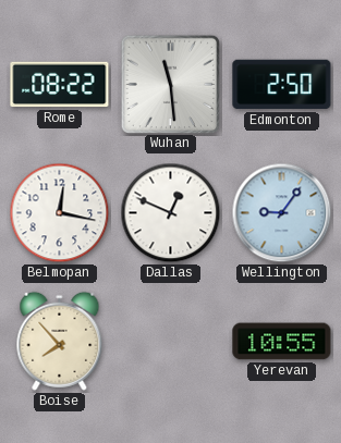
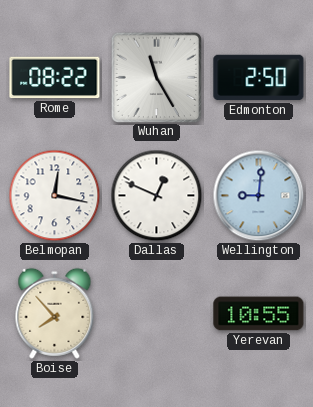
Wuhan: 11:29 -> 11:25
Wellington: 9:06 -> 9:01
